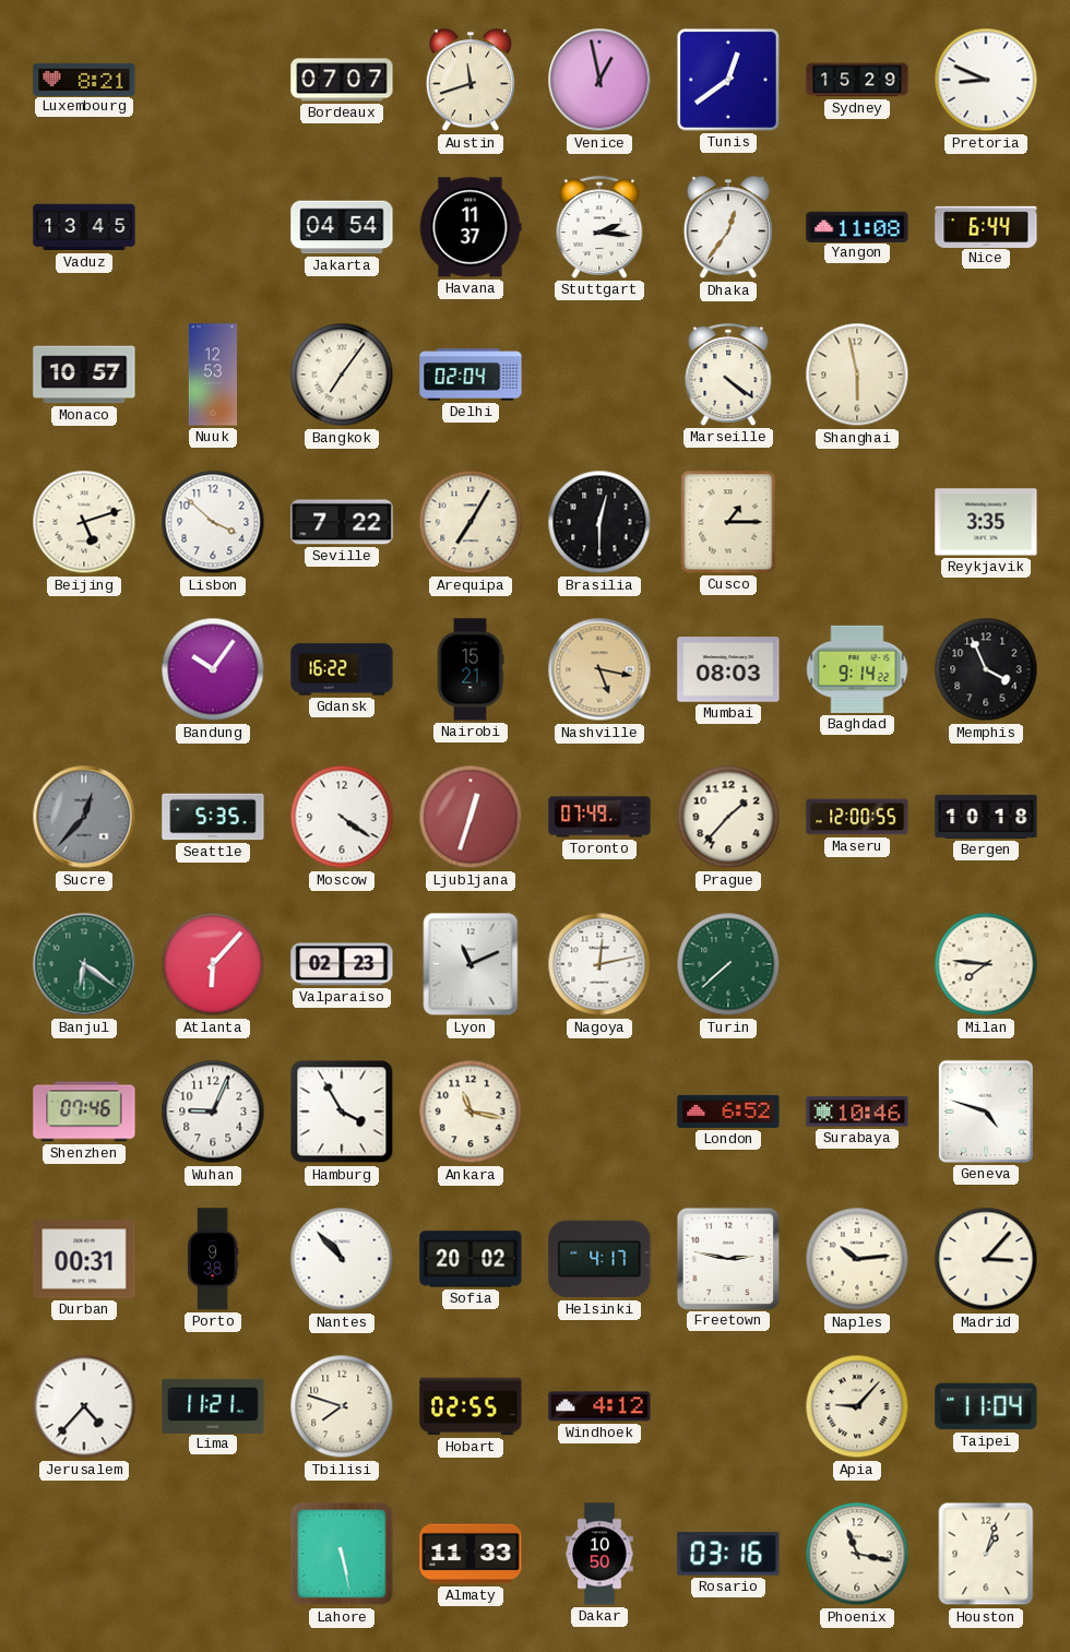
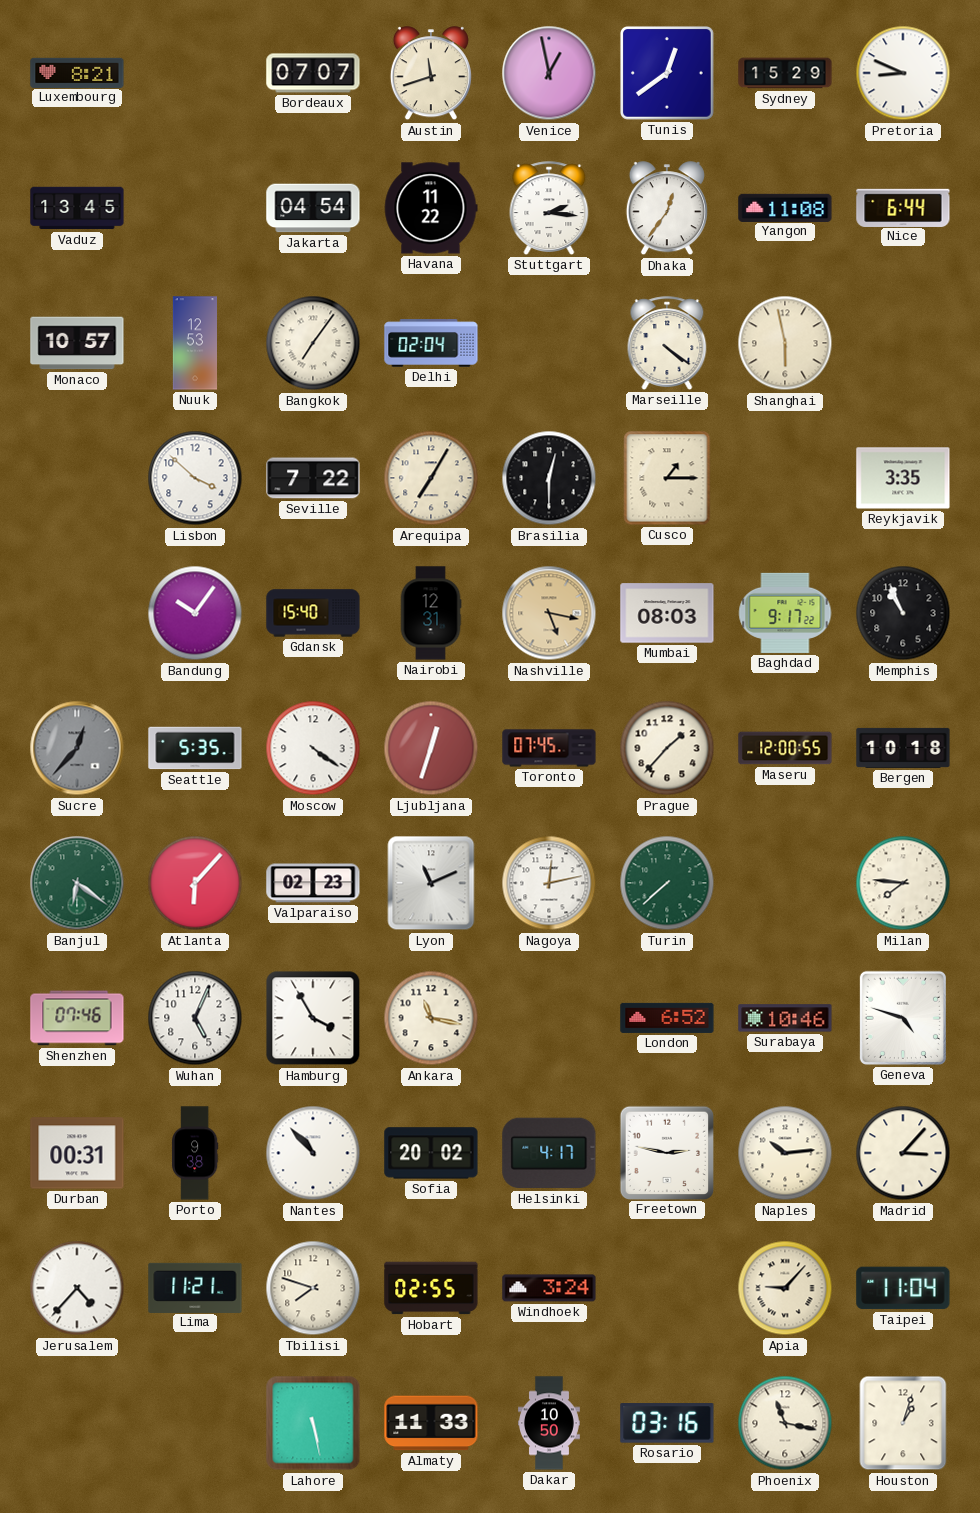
Havana: 11:37 -> 11:22
Beijing: 5:12 -> none
Gdansk: 16:22 -> 15:40
Nairobi: 15:21 -> 12:31
Baghdad: 9:14 -> 9:17
Memphis: 3:56 -> 10:56
Toronto: 07:49 -> 07:45
Wuhan: 9:04 -> 5:04
Windhoek: 4:12 -> 3:24
